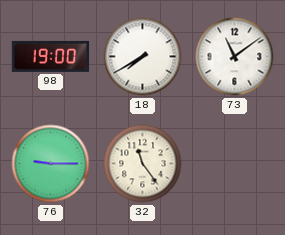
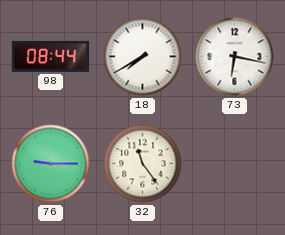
98: 19:00 -> 08:44
73: 11:09 -> 6:17
